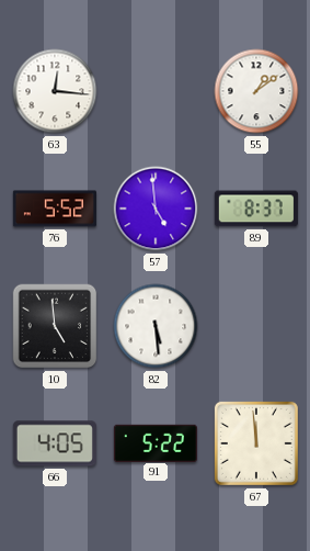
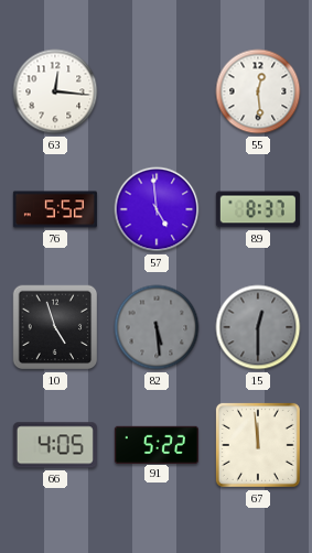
55: 1:09 -> 12:29
10: 4:59 -> 4:57
82 dial: white -> grey
15: none -> 12:30
